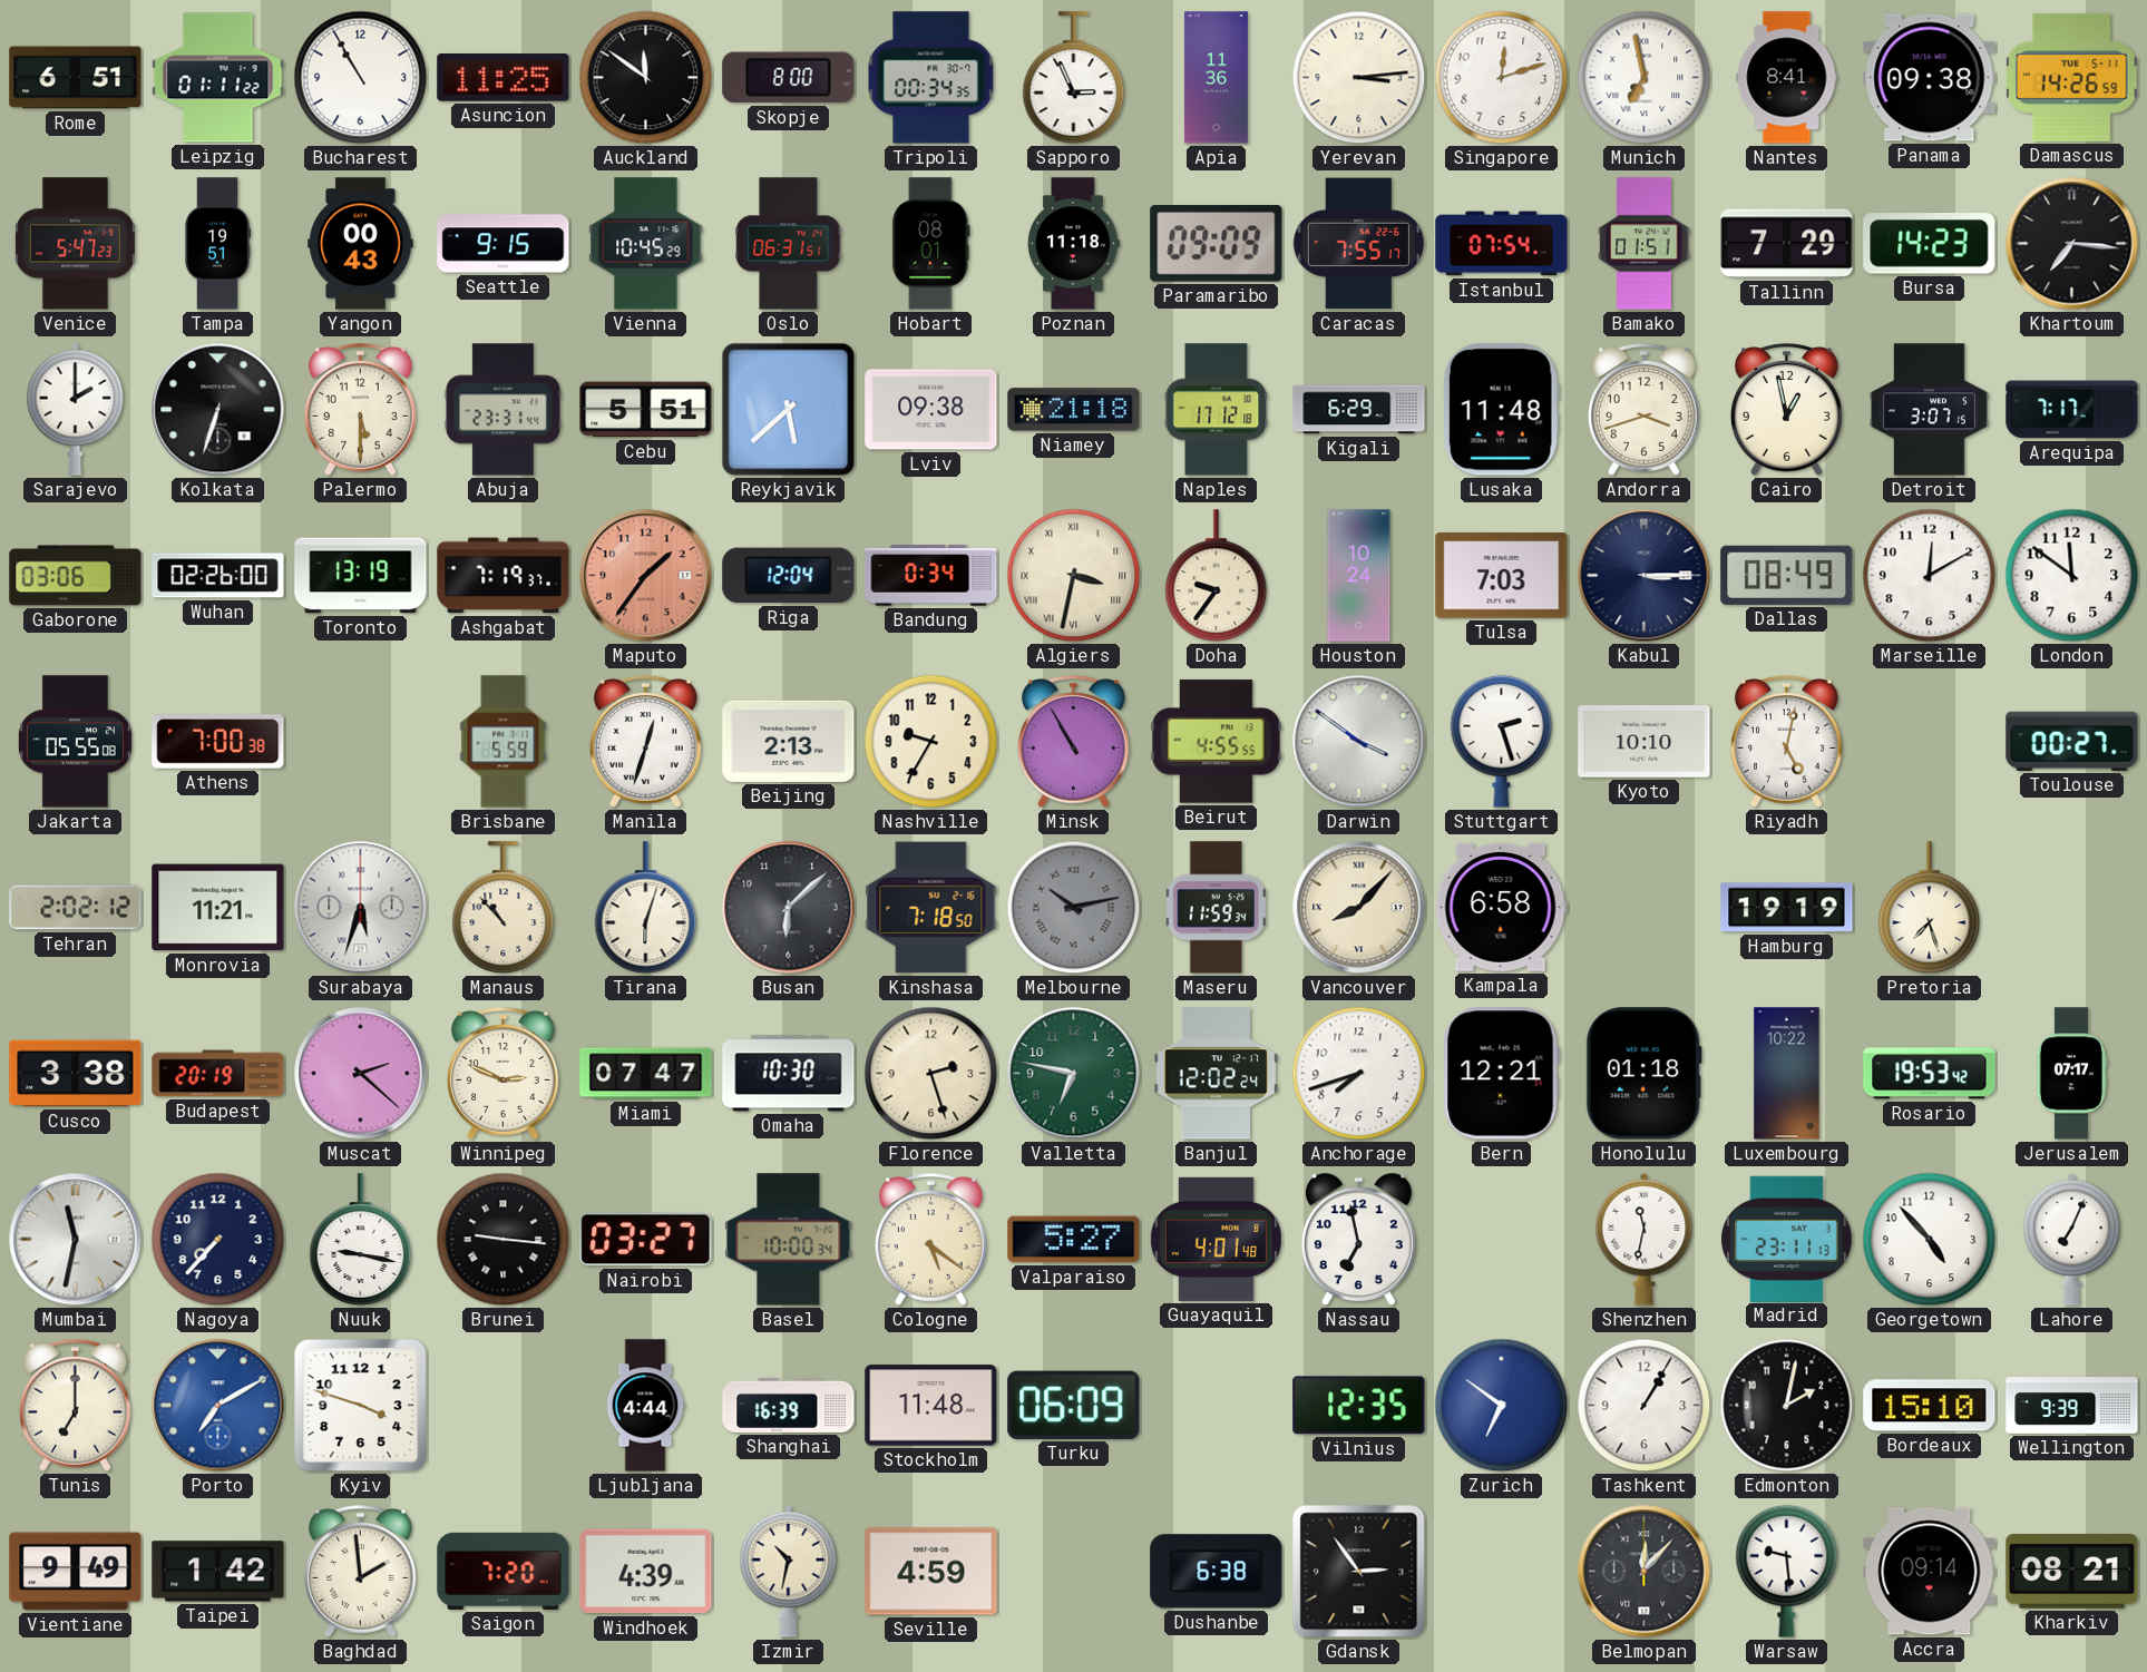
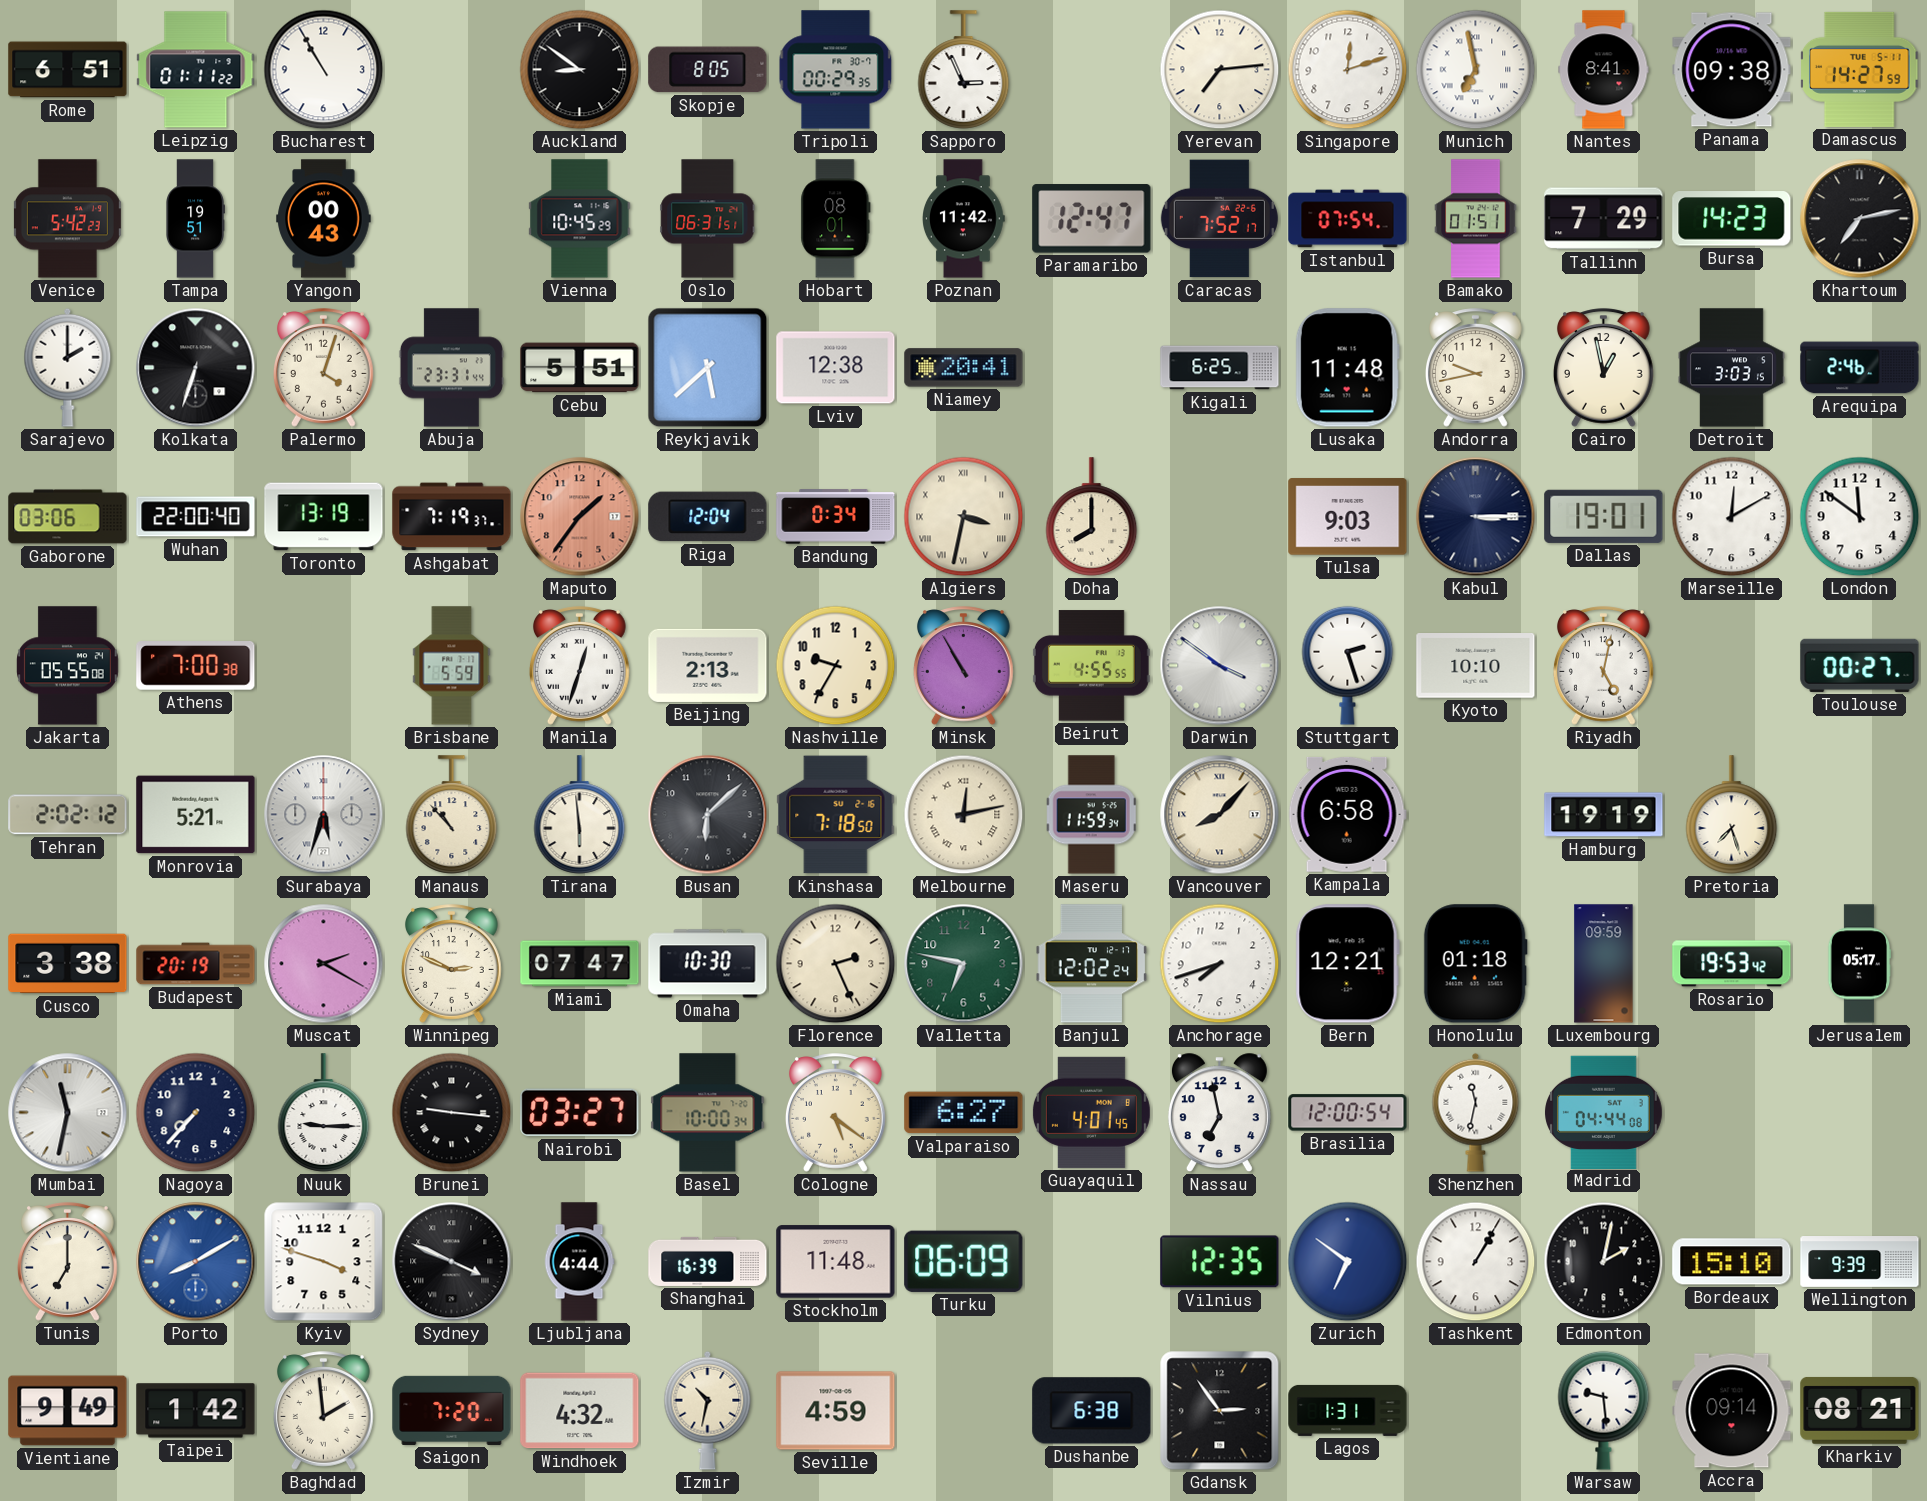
Asuncion: 11:25 -> none
Auckland: 11:51 -> 8:51
Skopje: 8:00 -> 8:05
Tripoli: 00:34 -> 00:29
Apia: 11:36 -> none
Yerevan: 3:14 -> 7:14
Damascus: 14:26 -> 14:27
Venice: 5:47 -> 5:42
Seattle: 9:15 -> none
Poznan: 11:18 -> 11:42
Paramaribo: 09:09 -> 12:47
Caracas: 7:55 -> 7:52
Khartoum: 7:16 -> 7:13
Palermo: 5:30 -> 4:03
Lviv: 09:38 -> 12:38
Niamey: 21:18 -> 20:41
Naples: 17:12 -> none
Kigali: 6:29 -> 6:25
Andorra: 3:42 -> 9:43
Detroit: 3:07 -> 3:03
Arequipa: 7:17 -> 2:46
Wuhan: 02:26 -> 22:00
Doha: 9:36 -> 8:00
Houston: 10:24 -> none
Tulsa: 7:03 -> 9:03
Dallas: 08:49 -> 19:01
Monrovia: 11:21 -> 5:21
Tirana: 6:03 -> 5:59
Melbourne: 10:13 -> 12:13
Melbourne dial: grey -> cream
Muscat: 2:22 -> 2:20
Florence: 2:27 -> 2:26
Luxembourg: 10:22 -> 09:59
Jerusalem: 07:17 -> 05:17
Nuuk: 9:17 -> 9:15
Valparaiso: 5:27 -> 6:27
Guayaquil: 4:01:48 -> 4:01:45
Brasilia: none -> 12:00
Madrid: 23:11 -> 04:44
Georgetown: 4:53 -> none
Lahore: 7:04 -> none
Porto: 7:10 -> 8:10
Sydney: none -> 3:49
Windhoek: 4:39 -> 4:32
Lagos: none -> 1:31
Belmopan: 12:07 -> none
